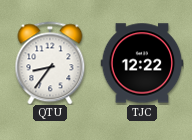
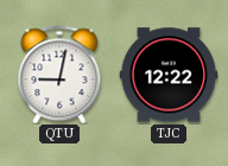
QTU: 8:36 -> 9:02
